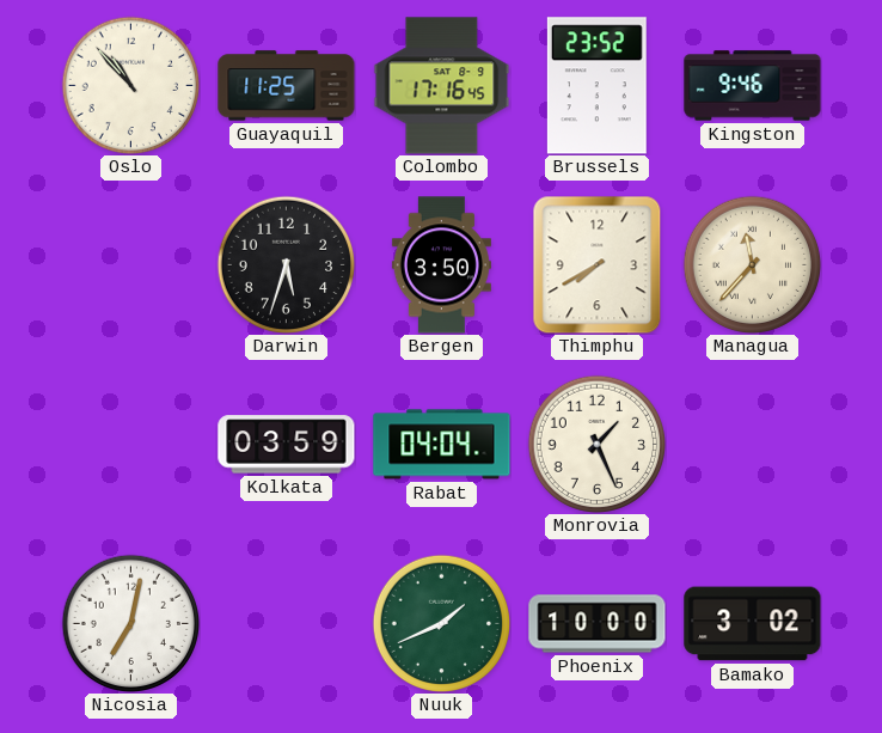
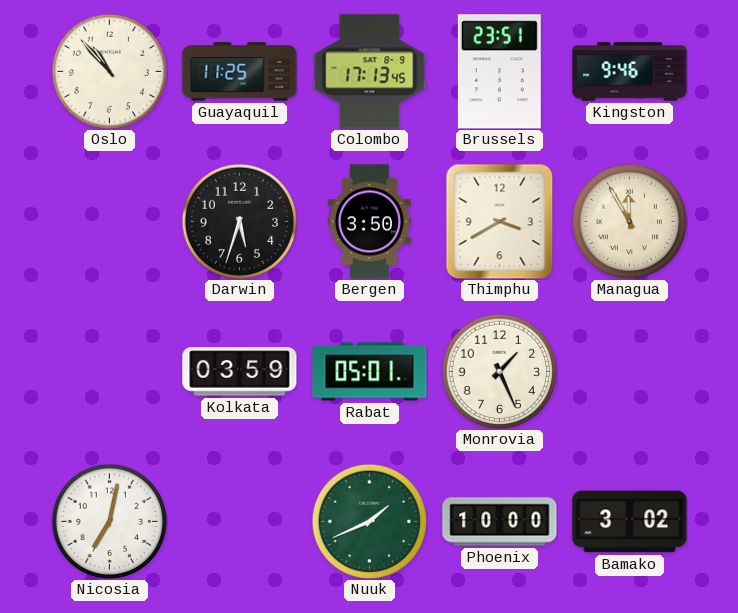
Colombo: 17:16 -> 17:13
Brussels: 23:52 -> 23:51
Thimphu: 7:40 -> 3:40
Managua: 11:37 -> 11:55
Rabat: 04:04 -> 05:01
